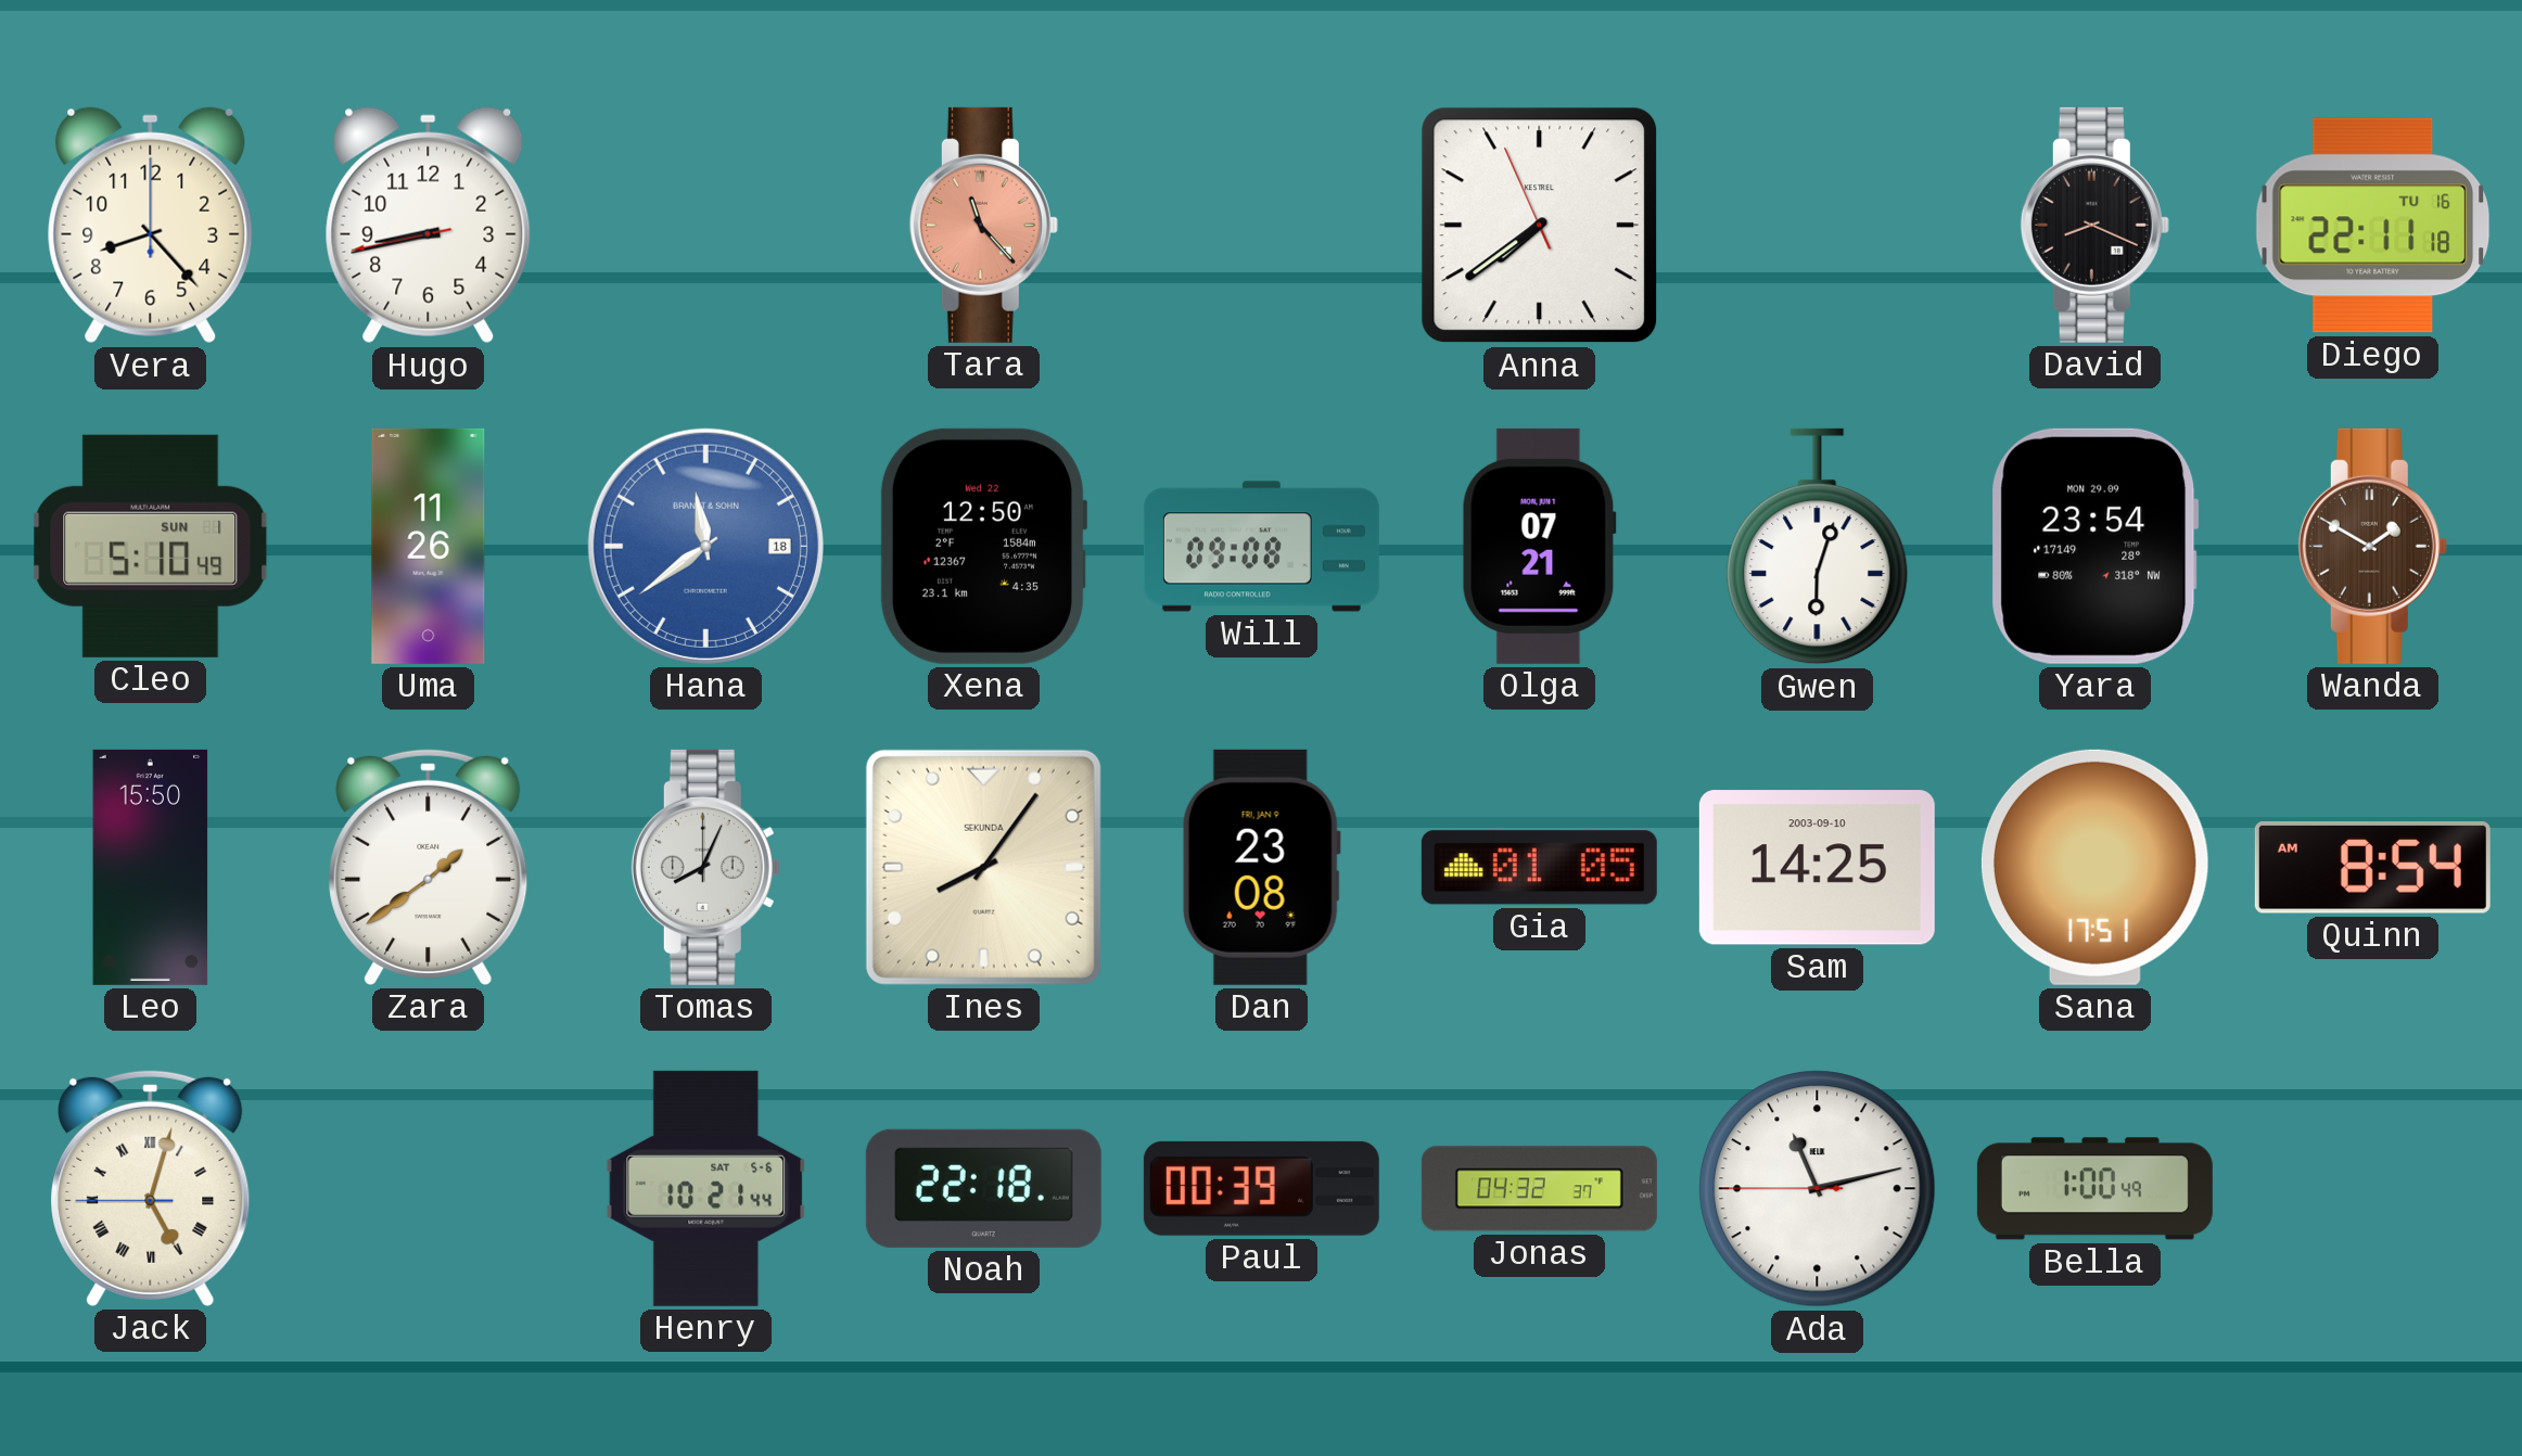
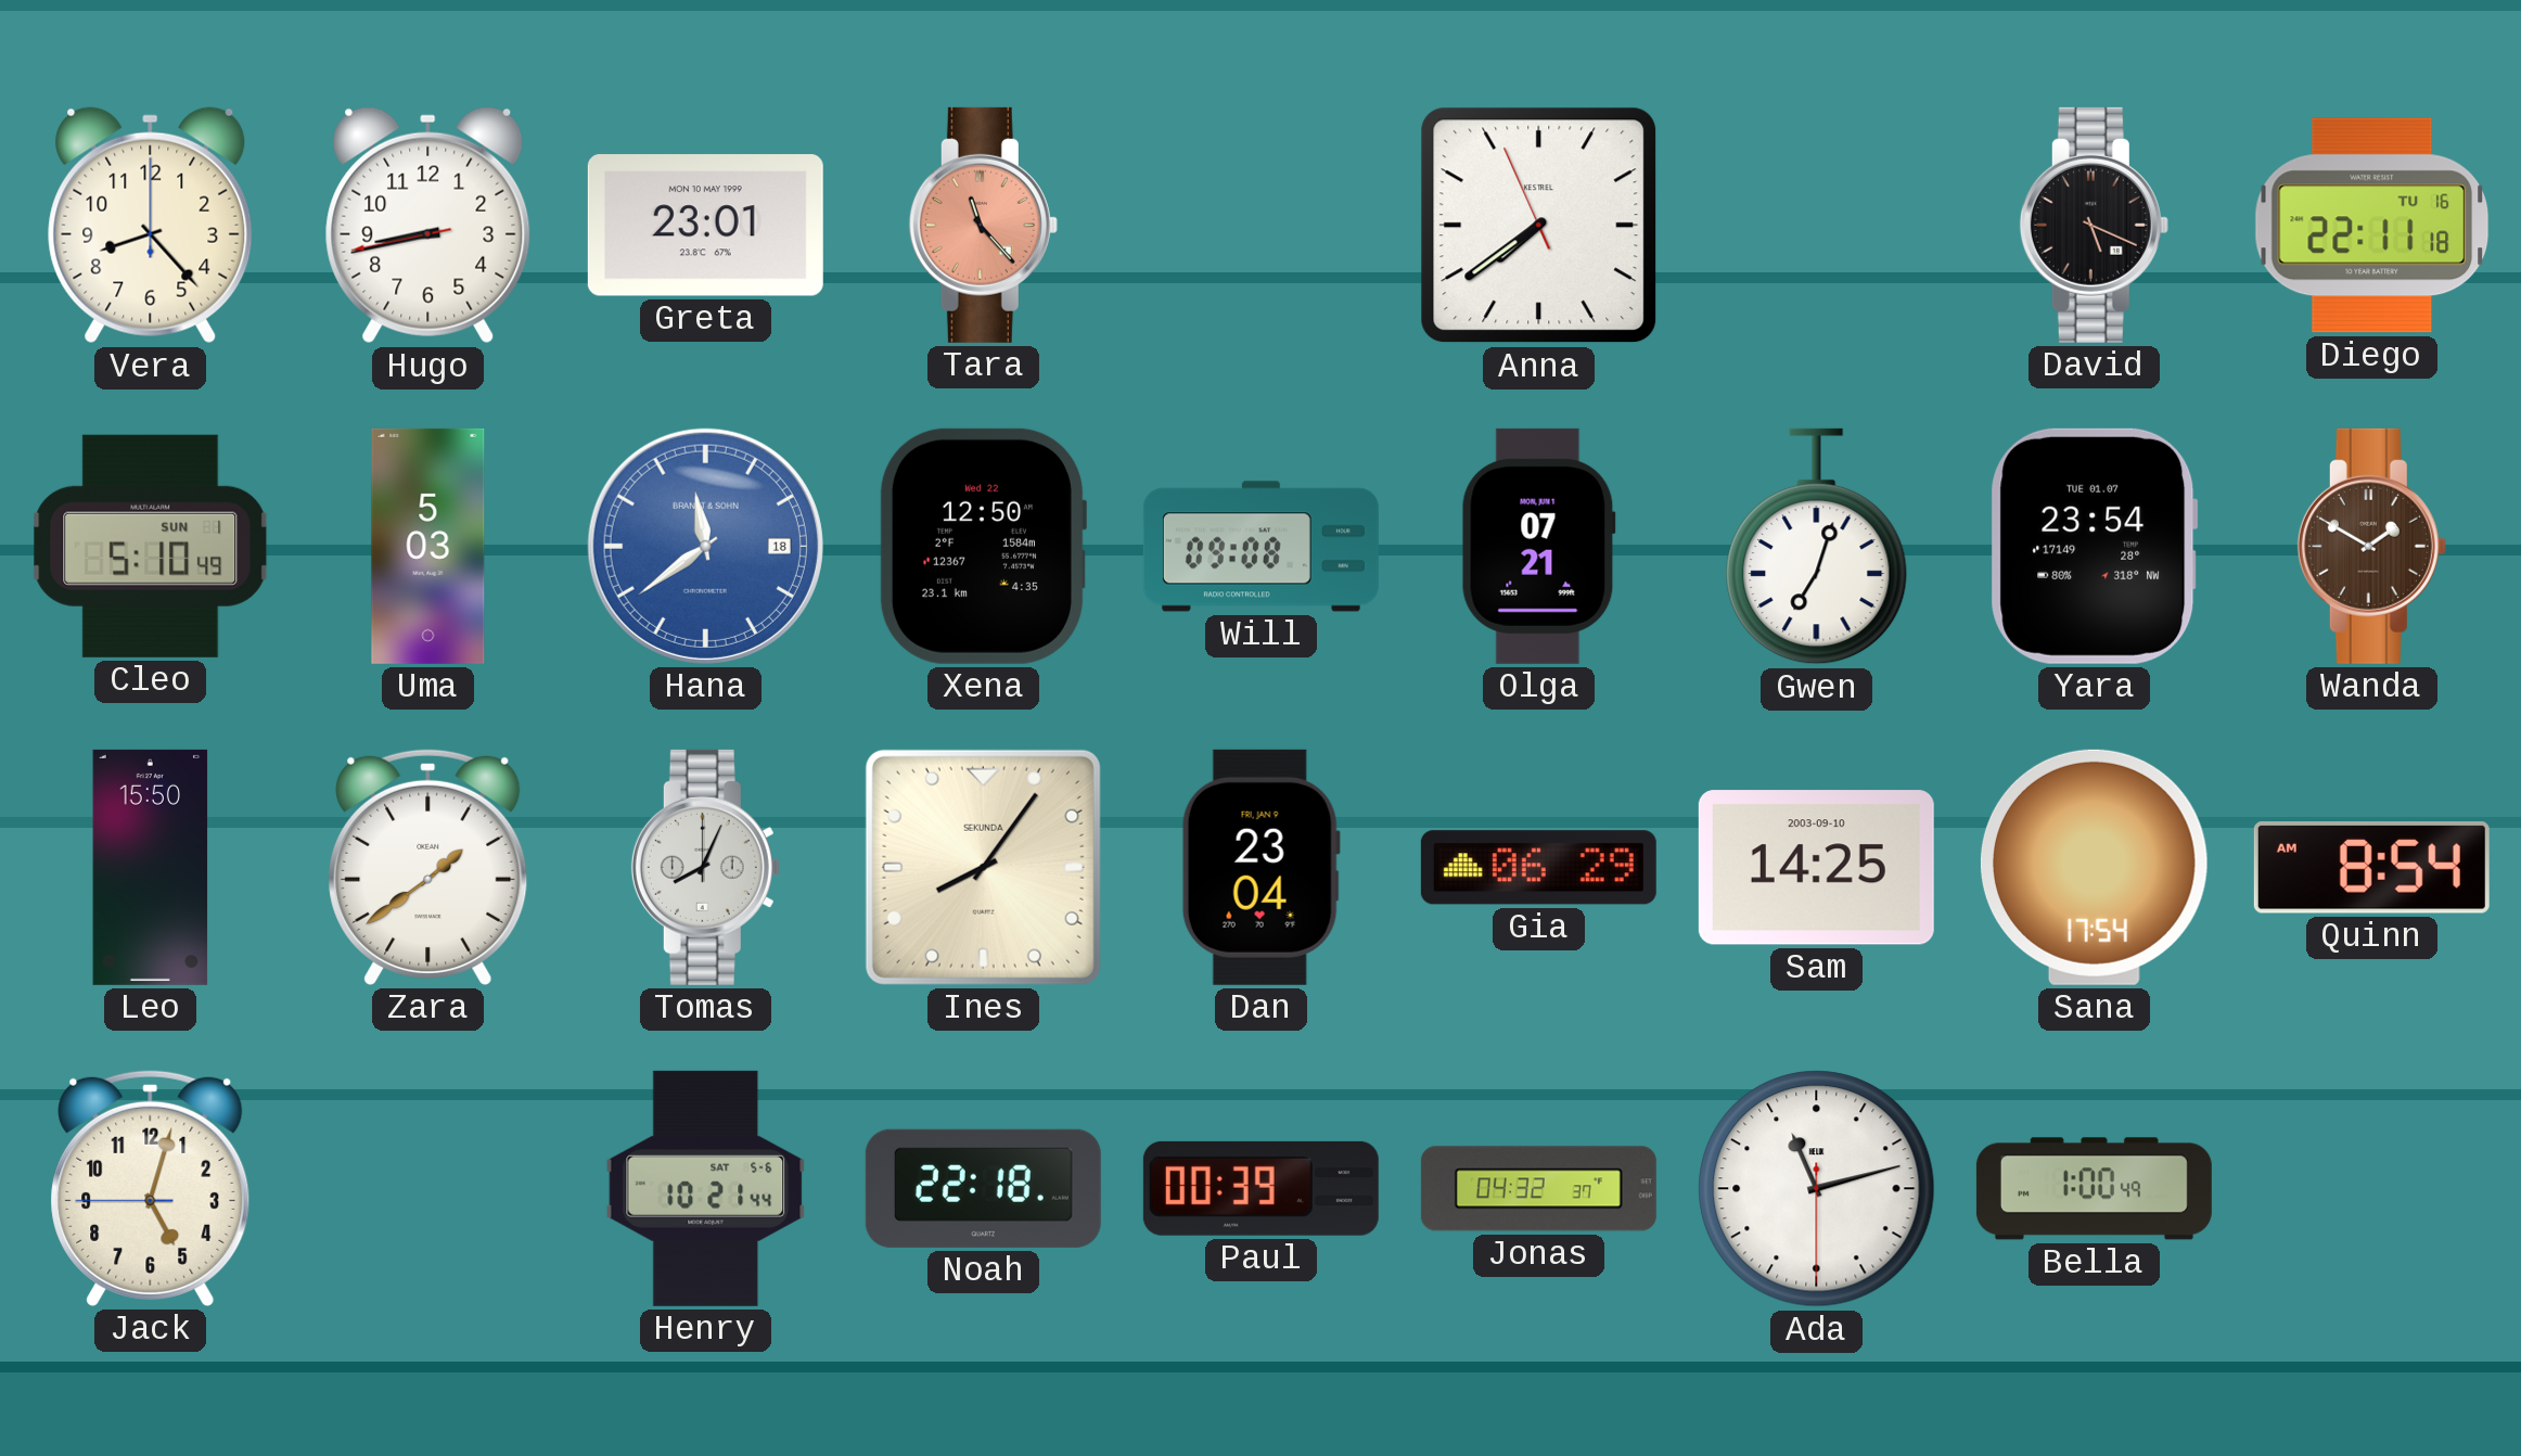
Greta: none -> 23:01
David: 8:19 -> 5:19
Uma: 11:26 -> 5:03
Gwen: 6:03 -> 7:03
Yara date: MON 29.09 -> TUE 01.07
Dan: 23:08 -> 23:04
Gia: 01:05 -> 06:29
Sana: 17:51 -> 17:54
Jack numerals: Roman -> Arabic
Ada: 11:12:45 -> 11:12:30
